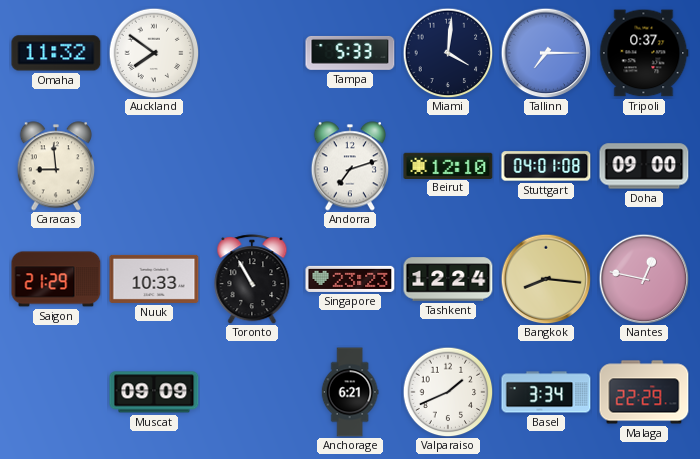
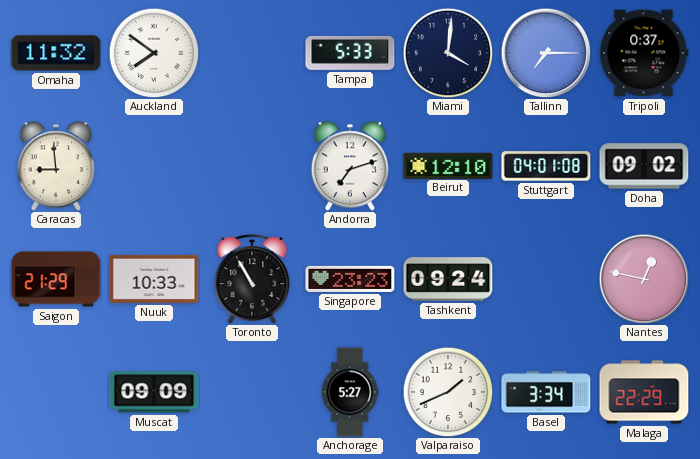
Doha: 09:00 -> 09:02
Tashkent: 12:24 -> 09:24
Bangkok: 8:16 -> none
Anchorage: 6:21 -> 5:27
